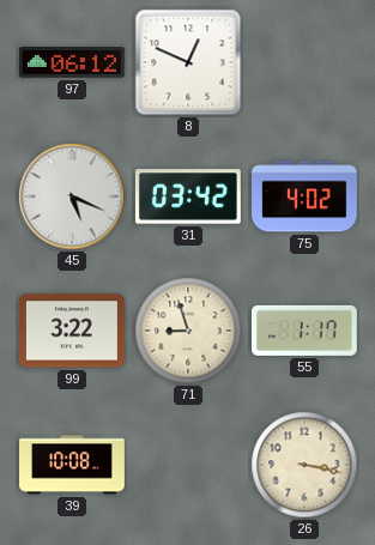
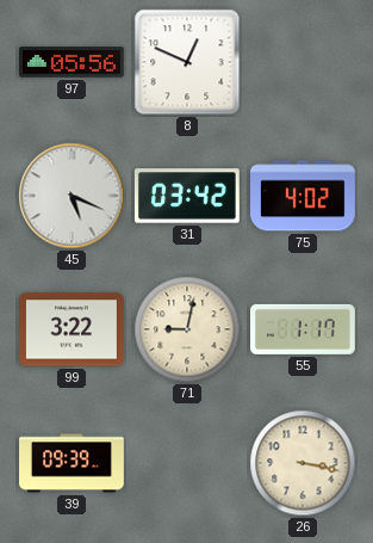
97: 06:12 -> 05:56
71: 8:57 -> 9:02
39: 10:08 -> 09:39
